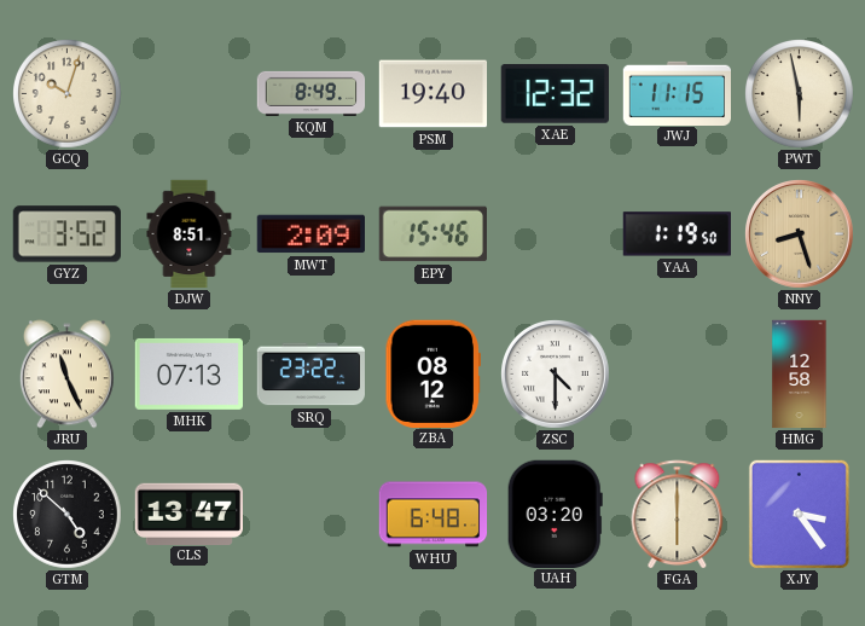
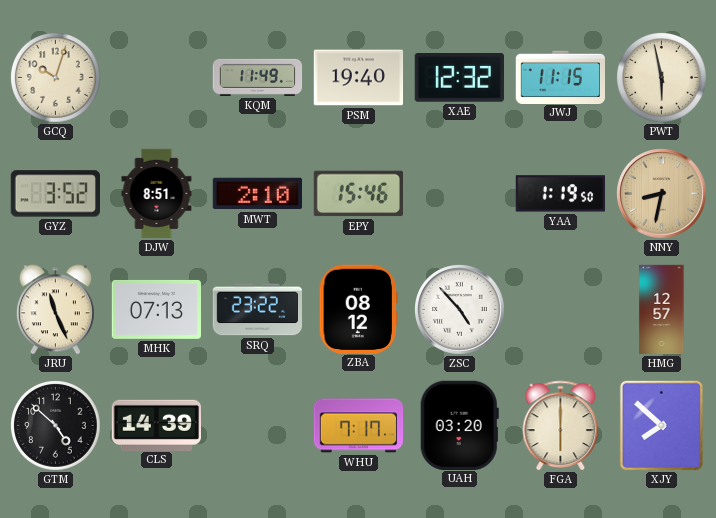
KQM: 8:49 -> 11:49
MWT: 2:09 -> 2:10
NNY: 8:27 -> 8:32
ZSC: 4:30 -> 4:53
HMG: 12:58 -> 12:57
CLS: 13:47 -> 14:39
WHU: 6:48 -> 7:17
XJY: 3:24 -> 7:52
